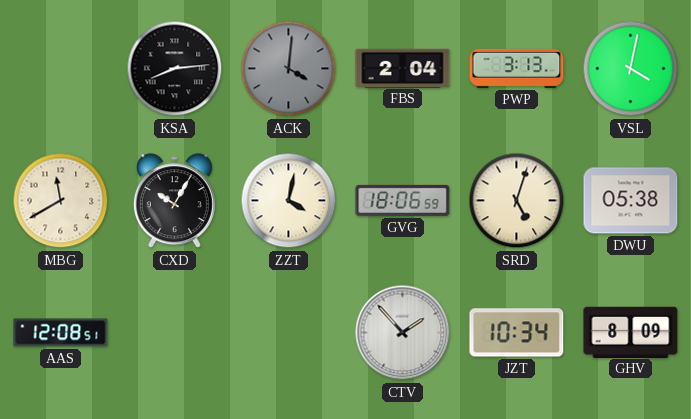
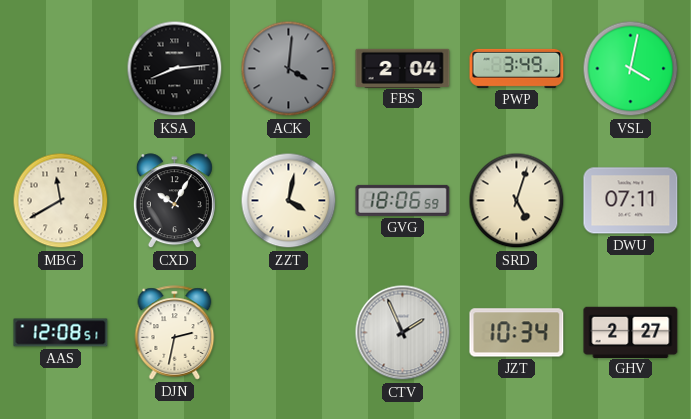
PWP: 3:13 -> 3:49
DWU: 05:38 -> 07:11
DJN: none -> 2:32
CTV: 1:53 -> 1:56
GHV: 8:09 -> 2:27
